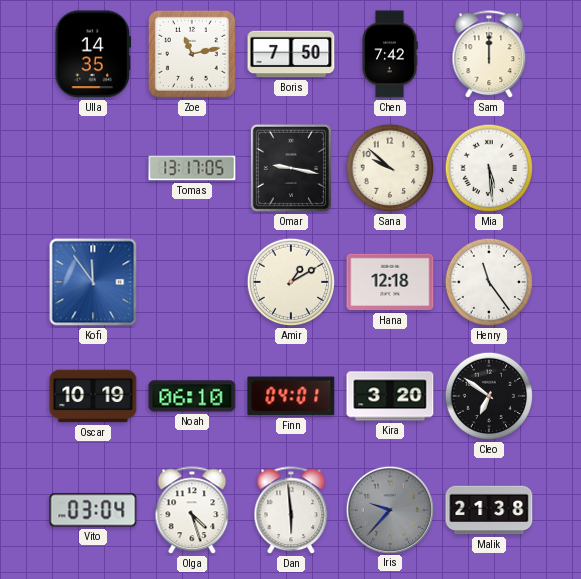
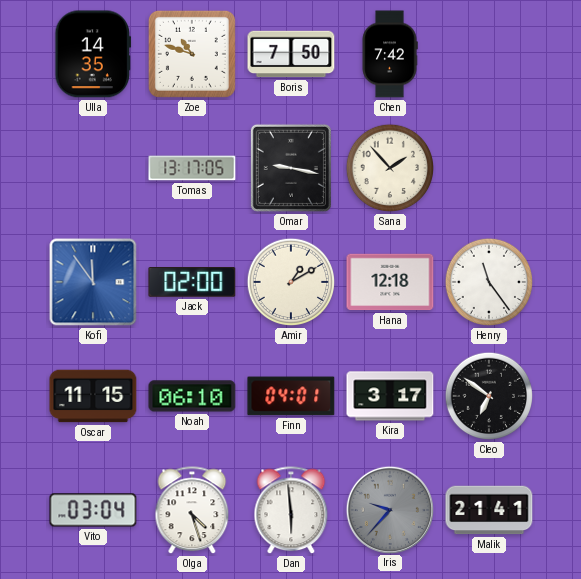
Zoe: 11:13 -> 10:48
Sam: 12:00 -> none
Sana: 9:52 -> 1:53
Mia: 5:29 -> none
Jack: none -> 02:00
Oscar: 10:19 -> 11:15
Kira: 3:20 -> 3:17
Malik: 21:38 -> 21:41
